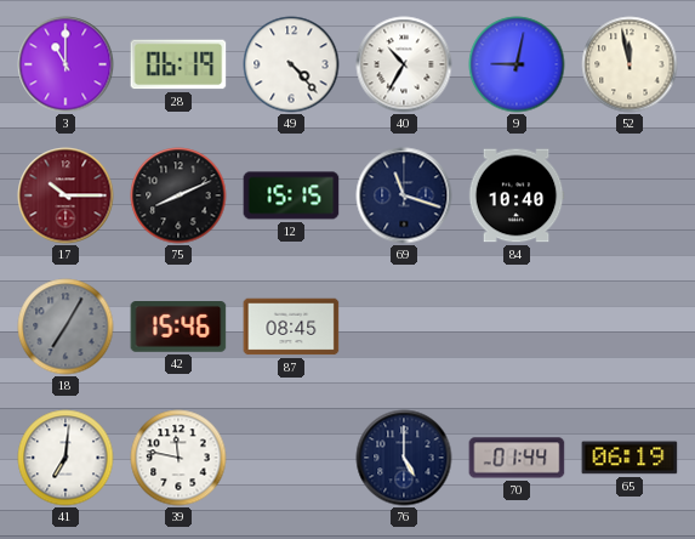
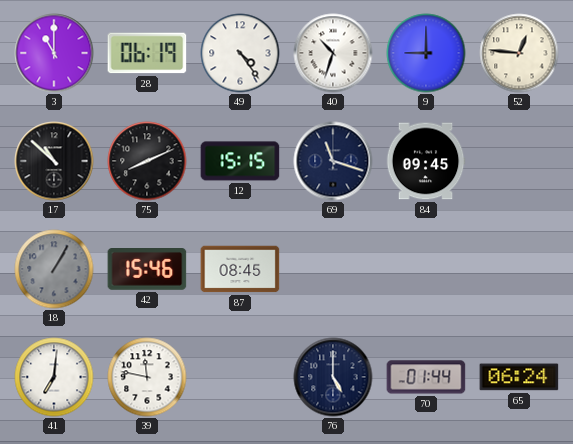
49: 4:23 -> 4:24
40: 10:35 -> 10:33
9: 9:02 -> 9:00
52: 11:58 -> 12:46
17: 10:15 -> 10:52
17 dial: burgundy -> black
84: 10:40 -> 09:45
18: 7:05 -> 1:05
65: 06:19 -> 06:24
